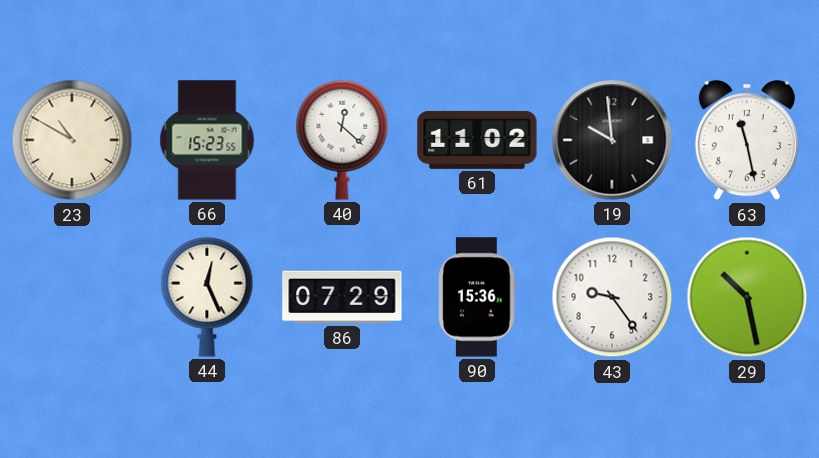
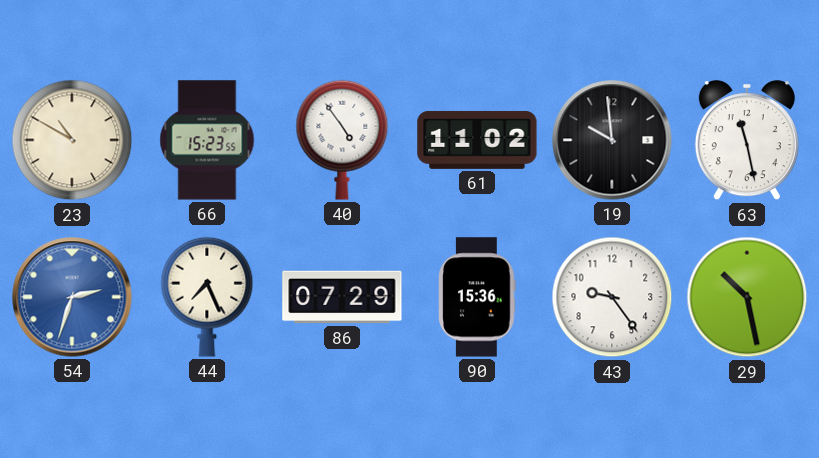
40: 12:22 -> 4:54
54: none -> 2:33
44: 12:26 -> 7:26
